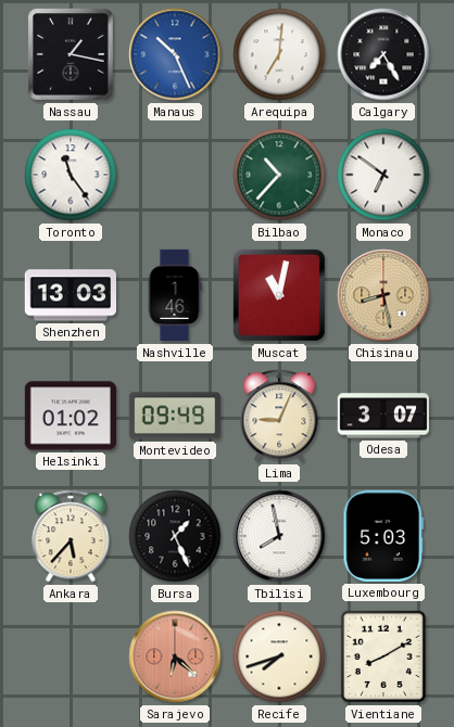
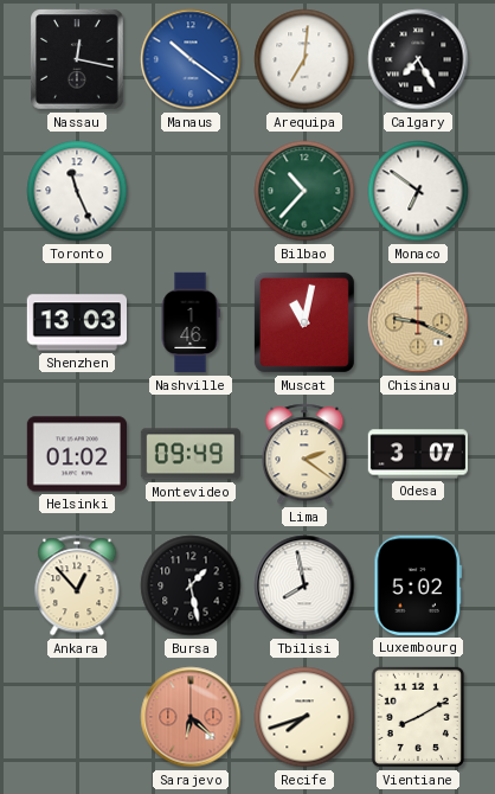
Nassau: 1:17 -> 12:17
Manaus: 10:26 -> 10:21
Toronto: 11:24 -> 11:26
Chisinau: 8:28 -> 9:19
Lima: 9:04 -> 2:21
Ankara: 5:37 -> 12:53
Bursa: 1:26 -> 1:28
Luxembourg: 5:03 -> 5:02
